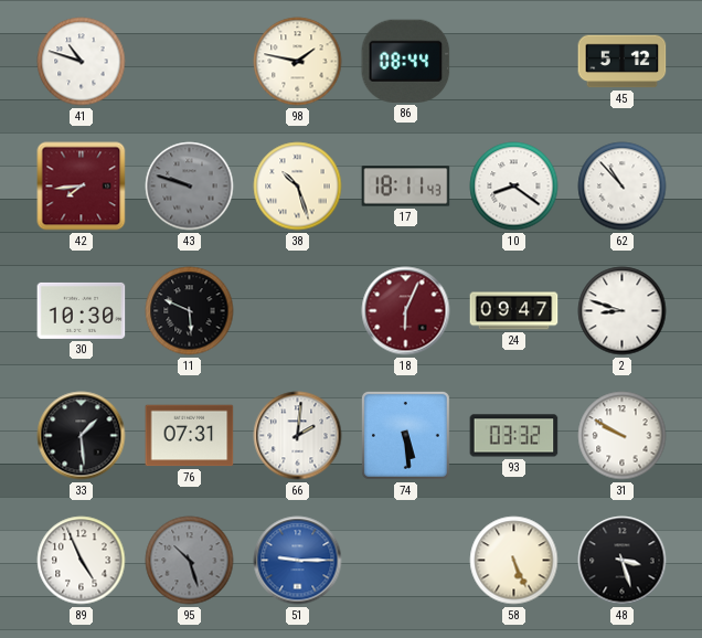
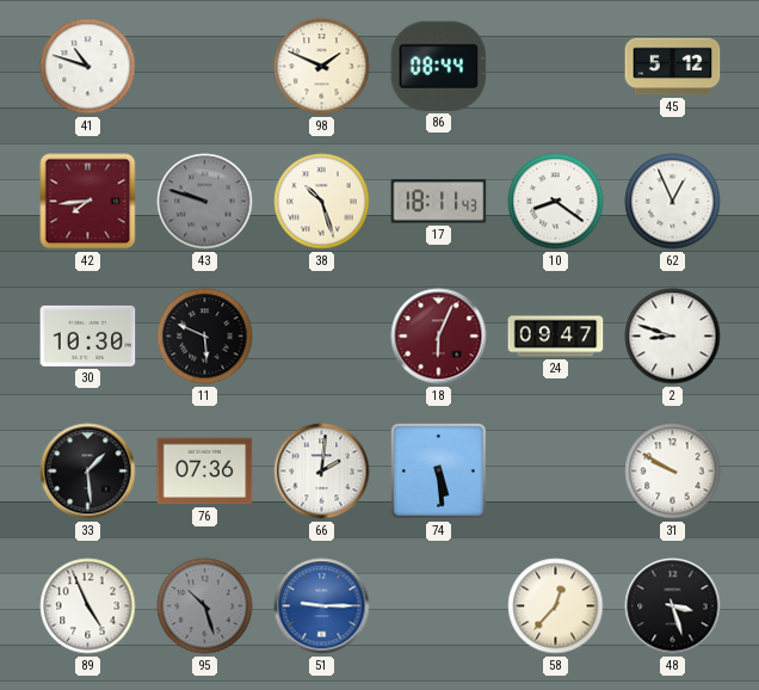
98: 1:47 -> 1:49
62: 10:53 -> 12:56
76: 07:31 -> 07:36
93: 03:32 -> none
58: 5:26 -> 12:37
